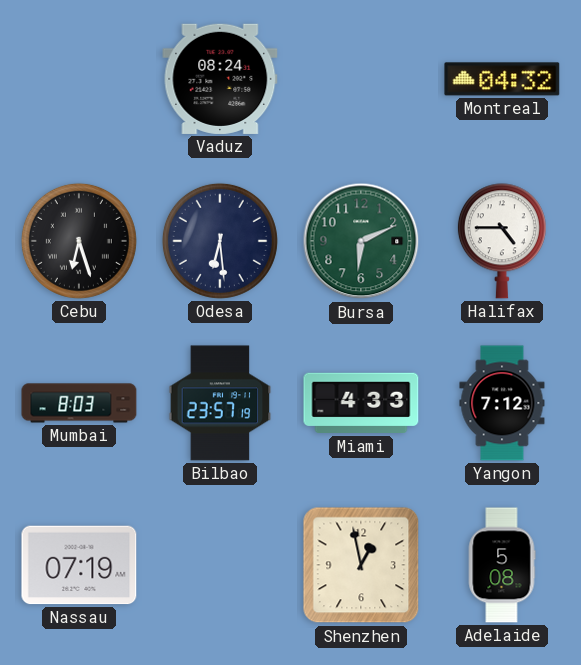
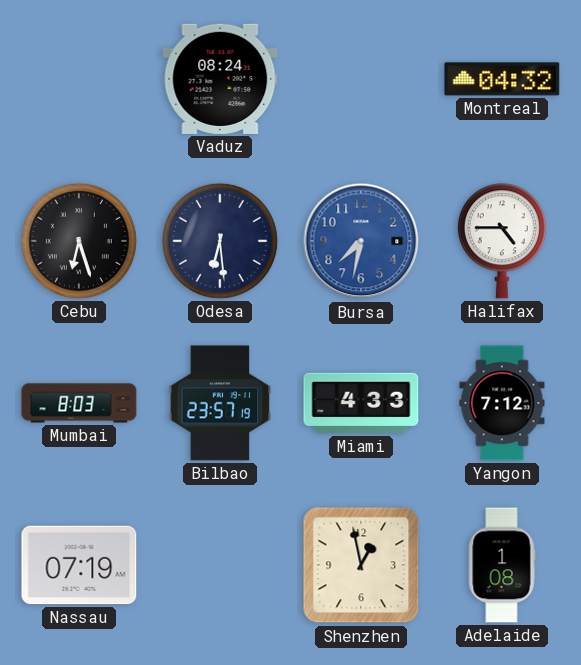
Bursa: 6:11 -> 7:32
Bursa dial: green -> blue
Adelaide: 5:08 -> 1:08
